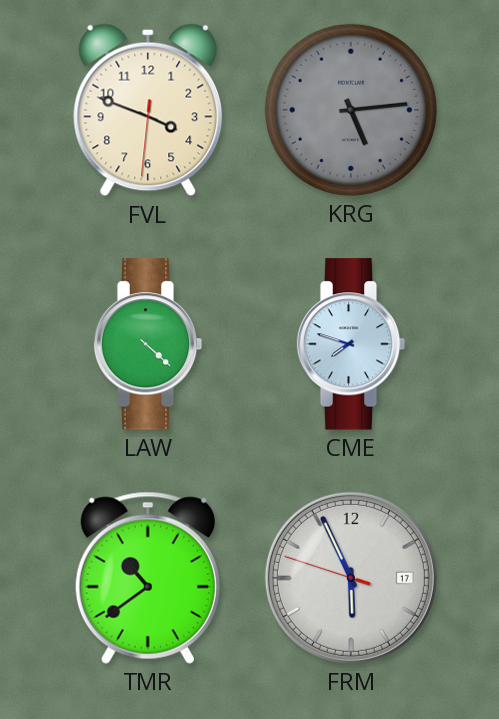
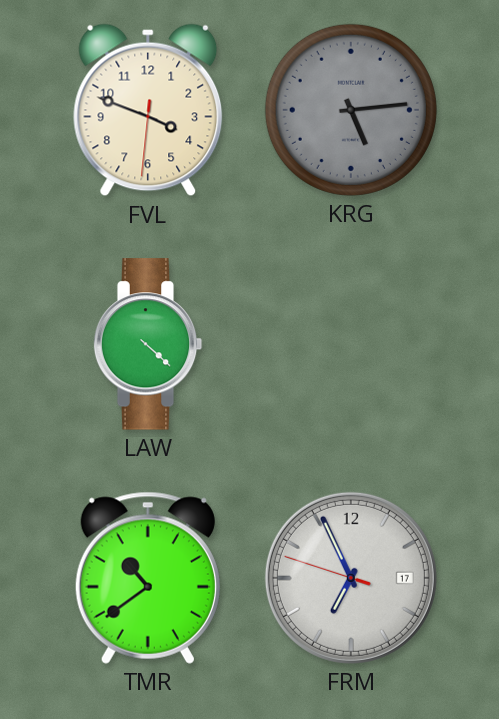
CME: 7:48 -> none
FRM: 5:55 -> 6:55
